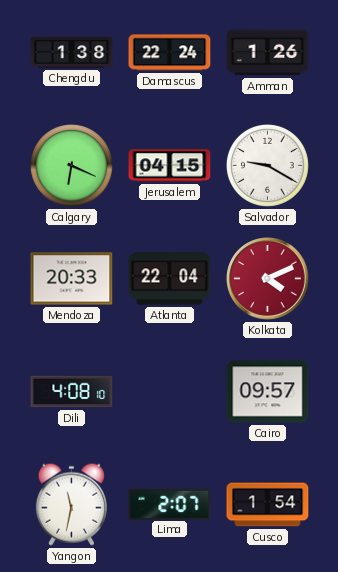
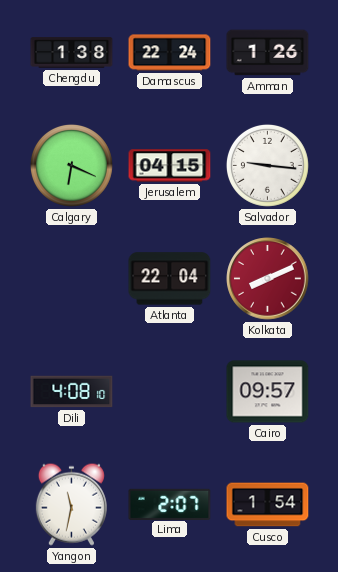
Salvador: 9:20 -> 9:16
Mendoza: 20:33 -> none
Kolkata: 4:11 -> 8:11
